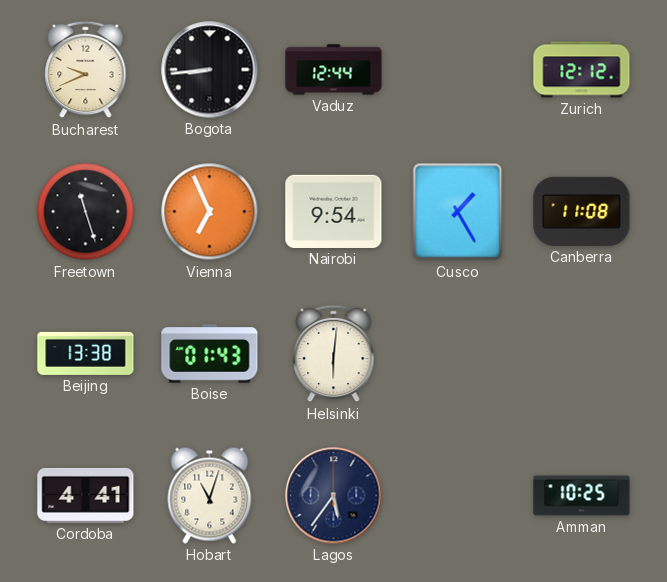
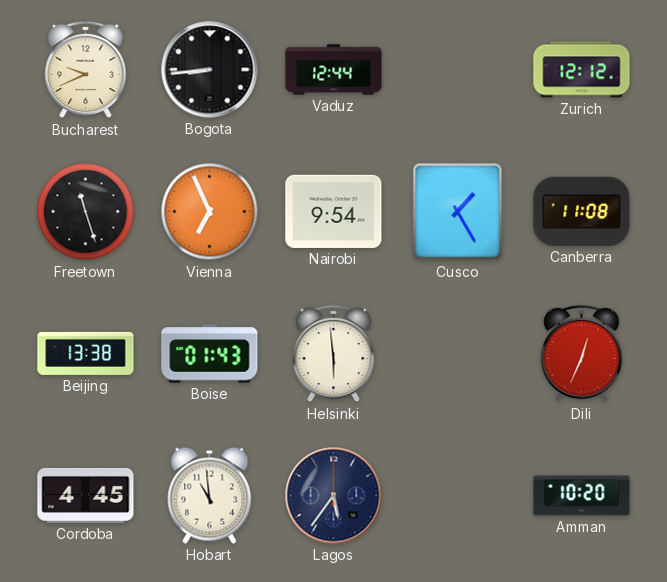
Helsinki: 6:01 -> 5:59
Dili: none -> 12:34
Cordoba: 4:41 -> 4:45
Hobart: 11:03 -> 10:59
Amman: 10:25 -> 10:20
